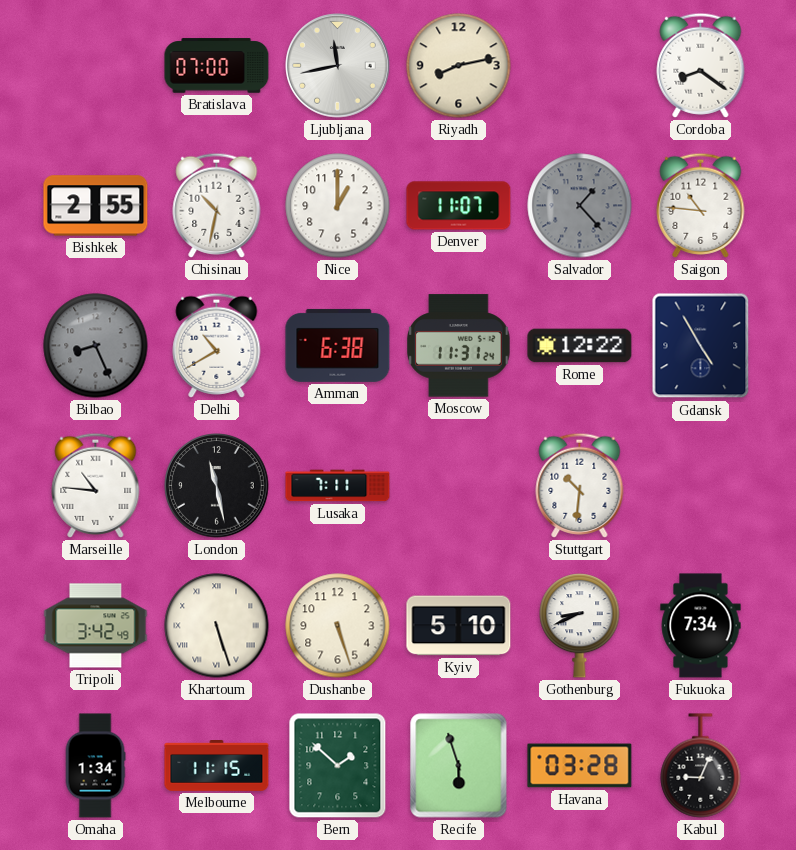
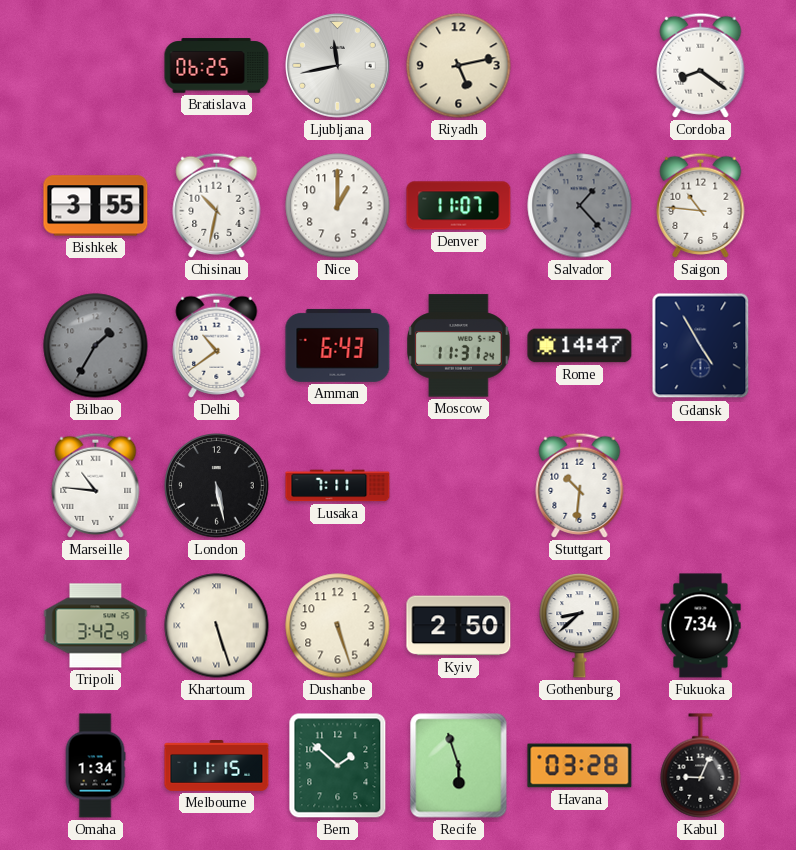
Bratislava: 07:00 -> 06:25
Riyadh: 8:13 -> 5:13
Bishkek: 2:55 -> 3:55
Bilbao: 8:26 -> 1:35
Delhi: 10:40 -> 10:39
Amman: 6:38 -> 6:43
Rome: 12:22 -> 14:47
London: 11:28 -> 5:28
Kyiv: 5:10 -> 2:50
Gothenburg: 8:41 -> 8:38
